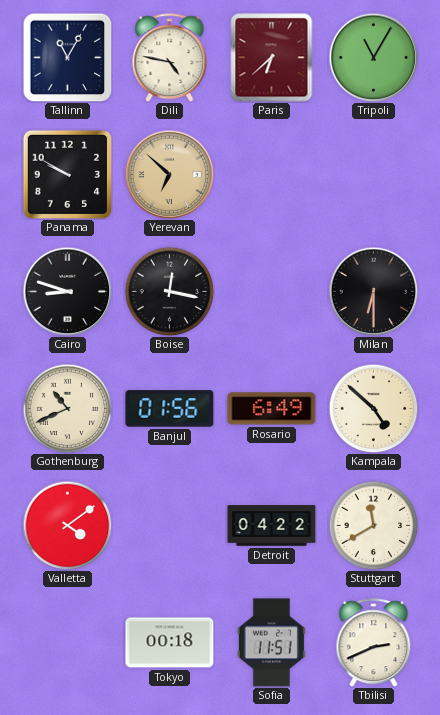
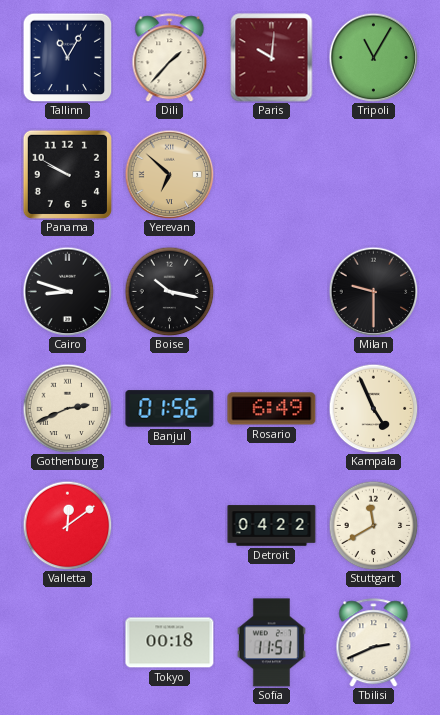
Dili: 4:47 -> 1:37
Paris: 6:38 -> 10:01
Boise: 12:17 -> 10:17
Milan: 6:30 -> 9:30
Gothenburg: 10:41 -> 2:41
Kampala: 4:52 -> 4:56
Valletta: 4:09 -> 12:09
